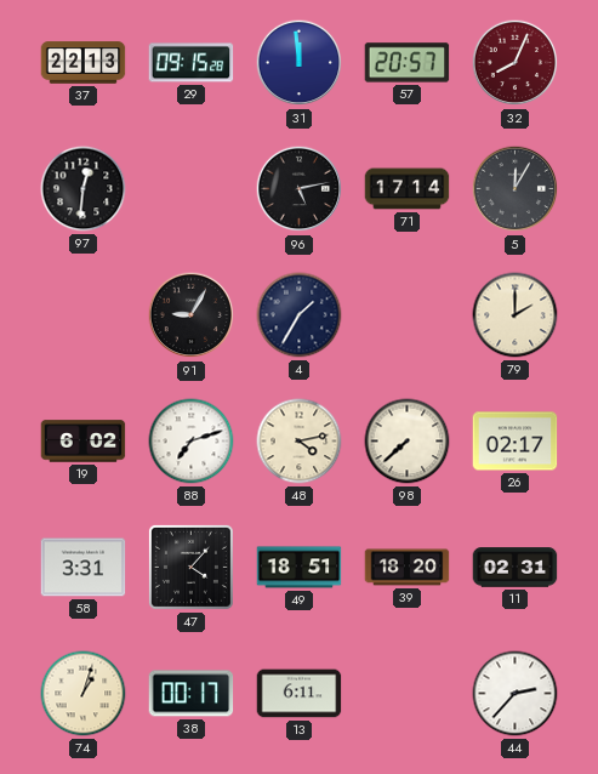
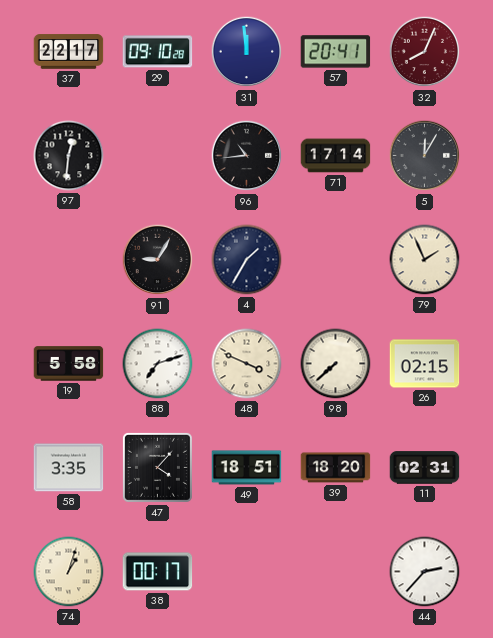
37: 22:13 -> 22:17
29: 09:15 -> 09:10
57: 20:57 -> 20:41
96: 5:13 -> 10:44
79: 2:00 -> 1:56
19: 6:02 -> 5:58
48: 4:13 -> 3:49
26: 02:17 -> 02:15
58: 3:31 -> 3:35
13: 6:11 -> none
